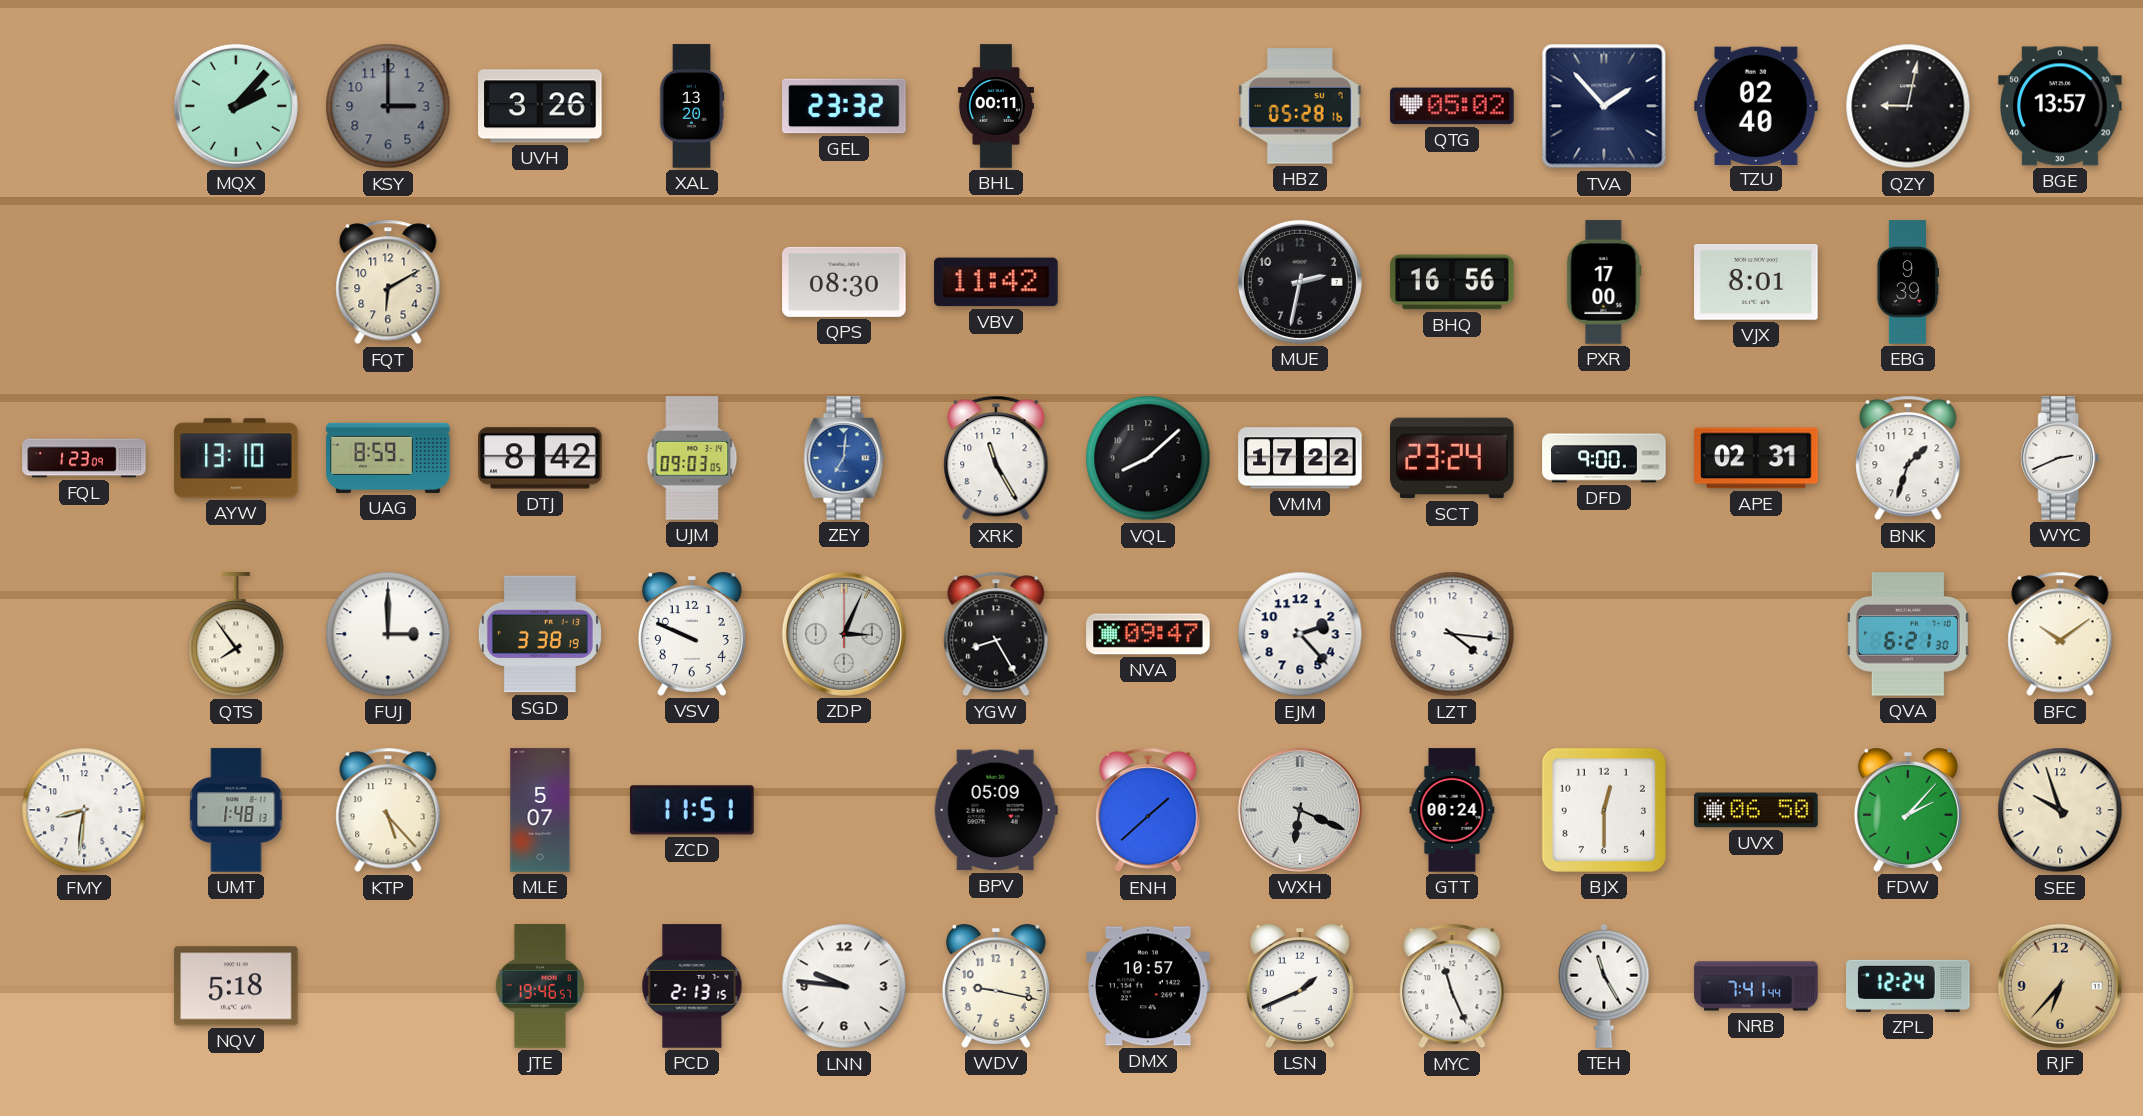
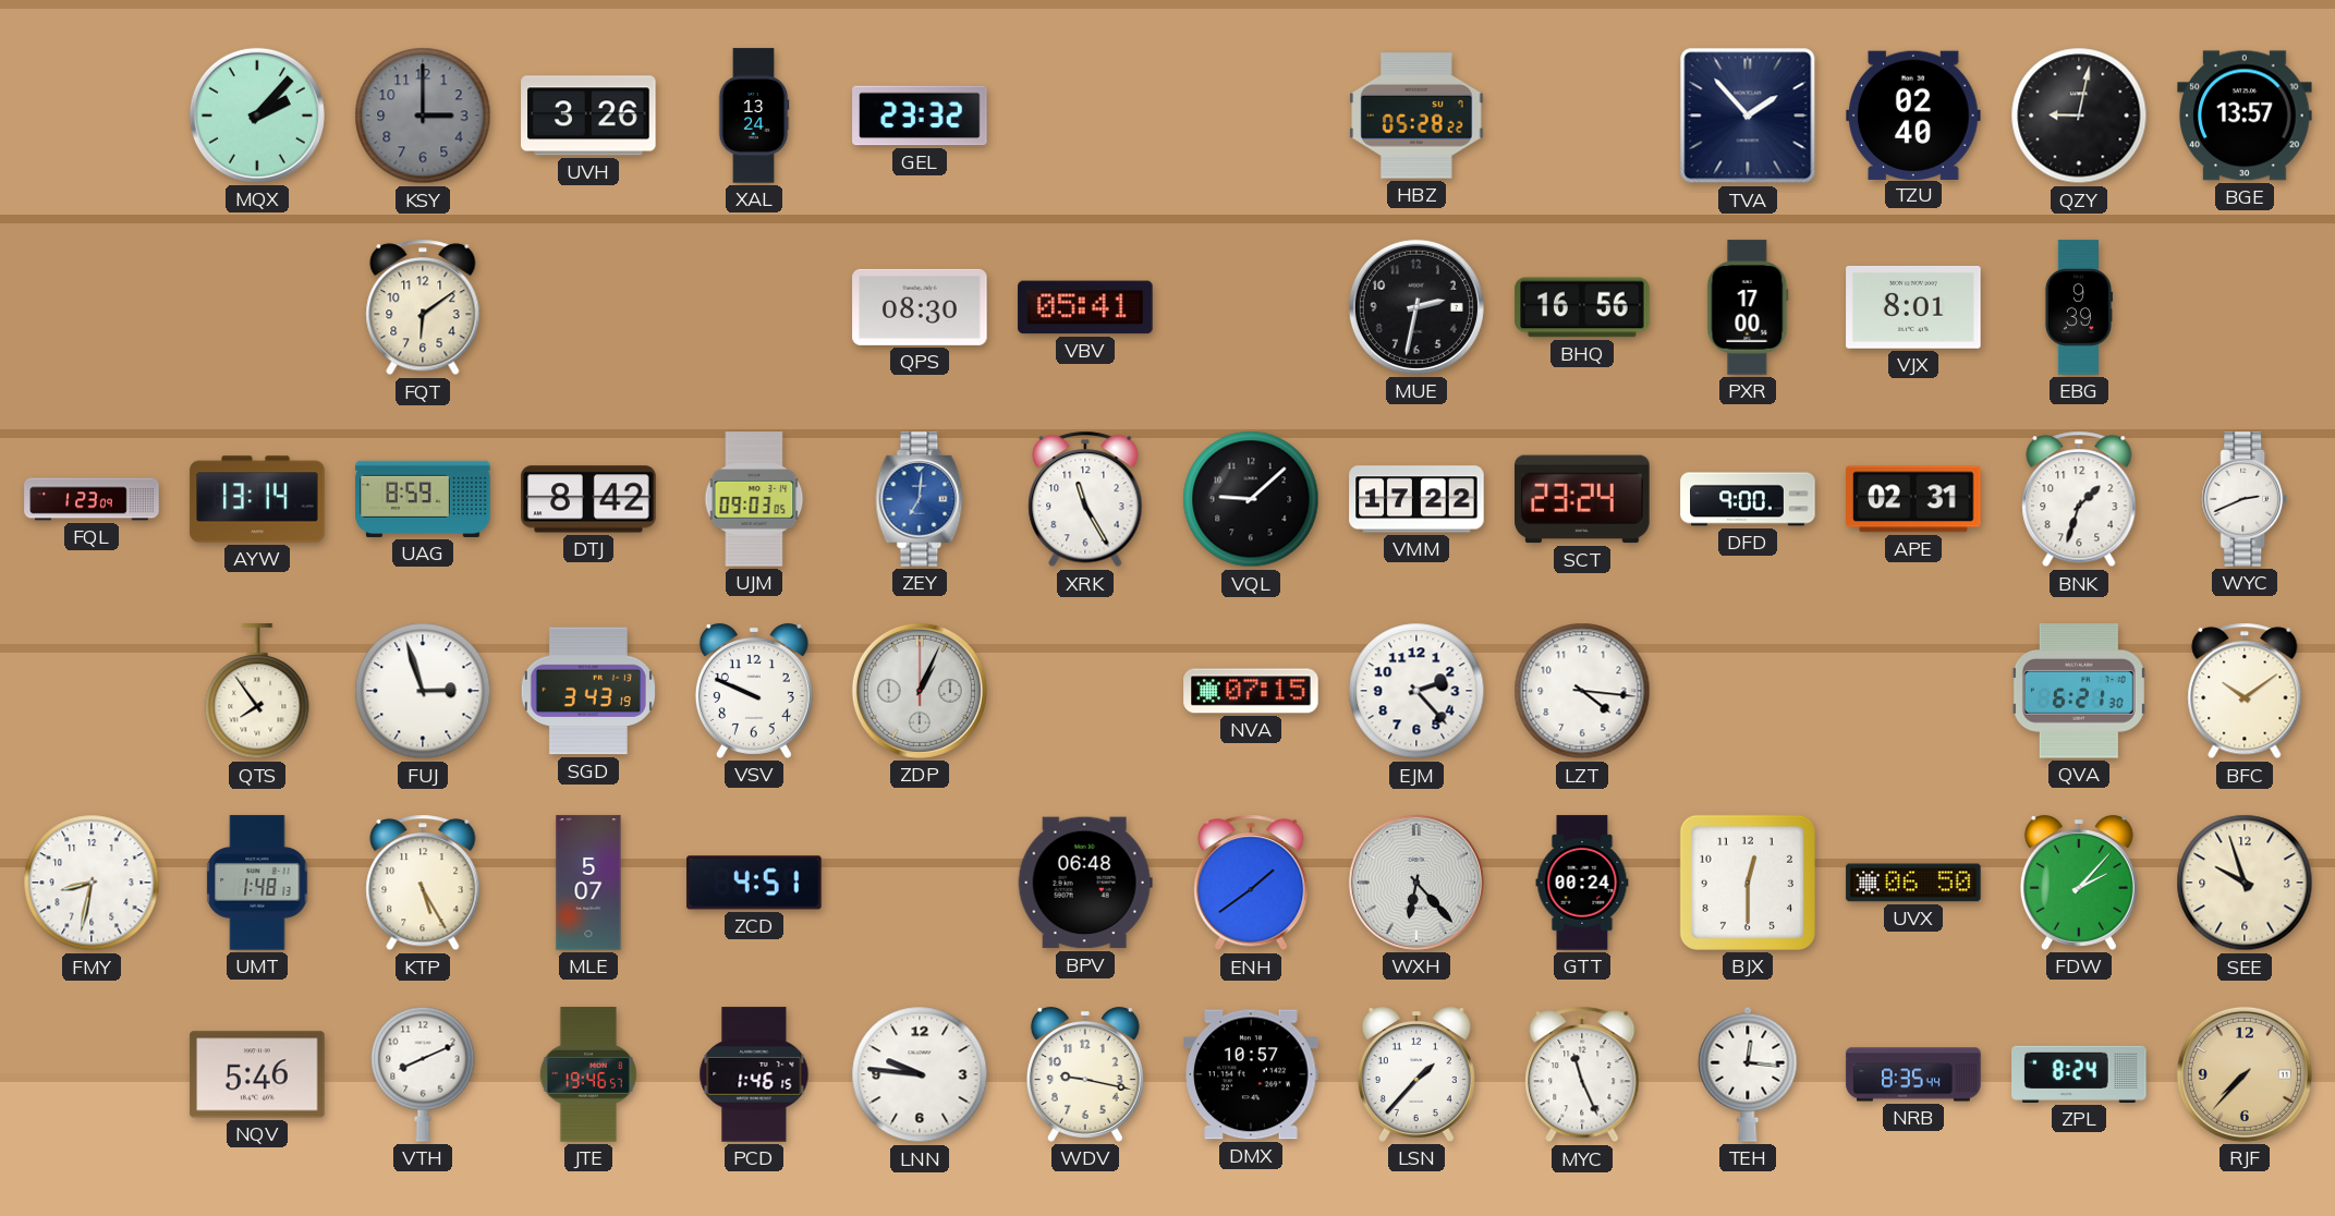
XAL: 13:20 -> 13:24
BHL: 00:11 -> none
HBZ: 05:28:16 -> 05:28:22
QTG: 05:02 -> none
FQT: 6:10 -> 6:09
VBV: 11:42 -> 05:41
AYW: 13:10 -> 13:14
VQL: 8:08 -> 9:08
FUJ: 3:00 -> 2:57
SGD: 3:38 -> 3:43
ZDP: 3:04 -> 1:04
YGW: 8:25 -> none
NVA: 09:47 -> 07:15
FMY: 8:31 -> 8:32
KTP: 5:23 -> 5:25
ZCD: 11:51 -> 4:51
BPV: 05:09 -> 06:48
ENH: 1:38 -> 1:39
WXH: 6:19 -> 6:23
NQV: 5:18 -> 5:46
VTH: none -> 8:11
PCD: 2:13 -> 1:46
LSN: 1:41 -> 1:37
TEH: 11:25 -> 12:16
NRB: 7:41 -> 8:35
ZPL: 12:24 -> 8:24
RJF: 6:37 -> 7:37
